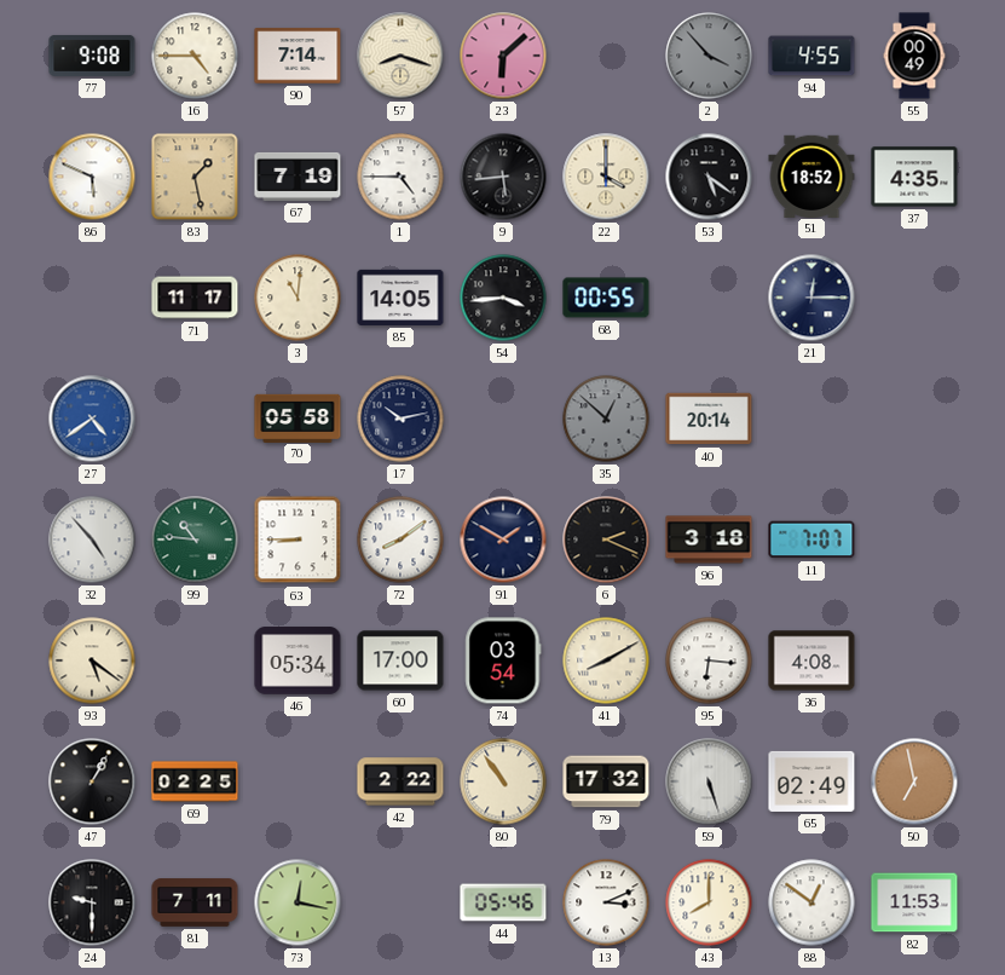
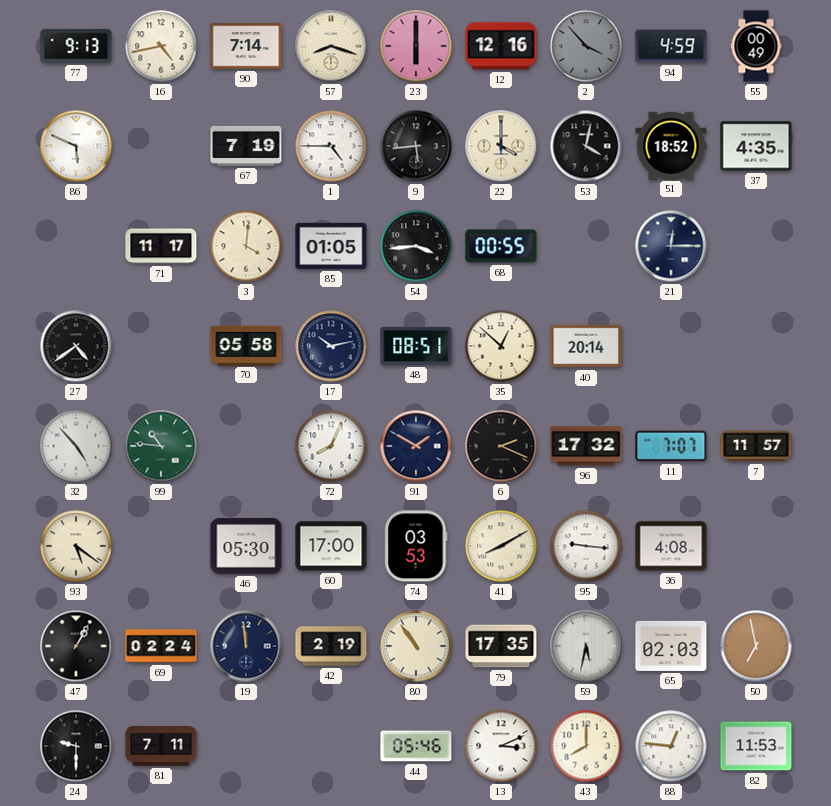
77: 9:08 -> 9:13
16: 4:45 -> 4:43
23: 6:08 -> 6:00
12: none -> 12:16
94: 4:55 -> 4:59
83: 1:28 -> none
53: 5:21 -> 4:02
3: 11:01 -> 4:01
85: 14:05 -> 01:05
27 dial: blue -> black
48: none -> 08:51
35 dial: grey -> cream
63: 8:45 -> none
72: 8:09 -> 8:04
96: 3:18 -> 17:32
7: none -> 11:57
46: 05:34 -> 05:30
74: 03:54 -> 03:53
95: 6:16 -> 9:16
69: 02:25 -> 02:24
19: none -> 11:59
42: 2:22 -> 2:19
79: 17:32 -> 17:35
59: 5:27 -> 5:32
65: 02:49 -> 02:03
73: 12:17 -> none
88: 12:51 -> 12:46
